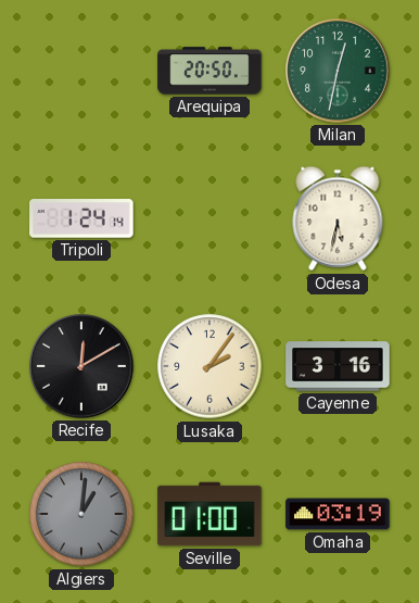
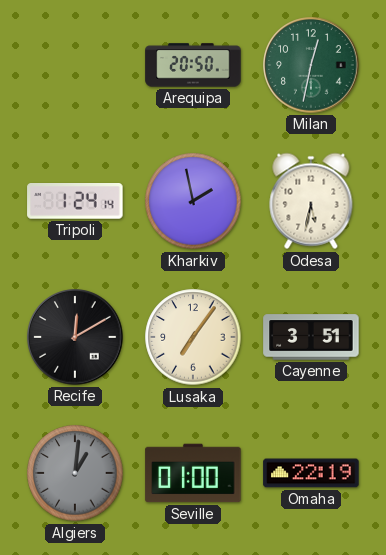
Kharkiv: none -> 1:58
Lusaka: 2:06 -> 7:06
Cayenne: 3:16 -> 3:51
Omaha: 03:19 -> 22:19
